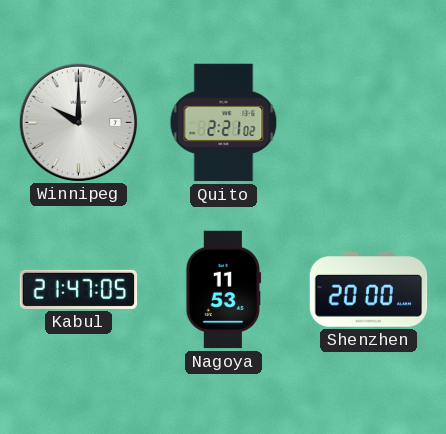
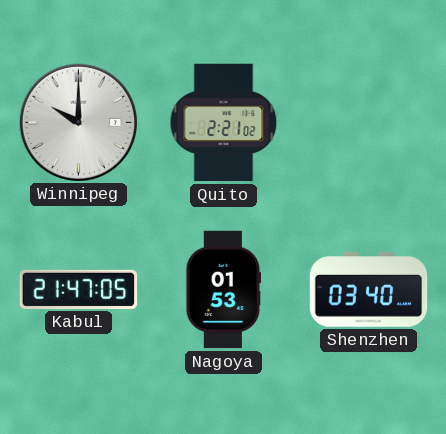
Nagoya: 11:53 -> 01:53
Shenzhen: 20:00 -> 03:40
